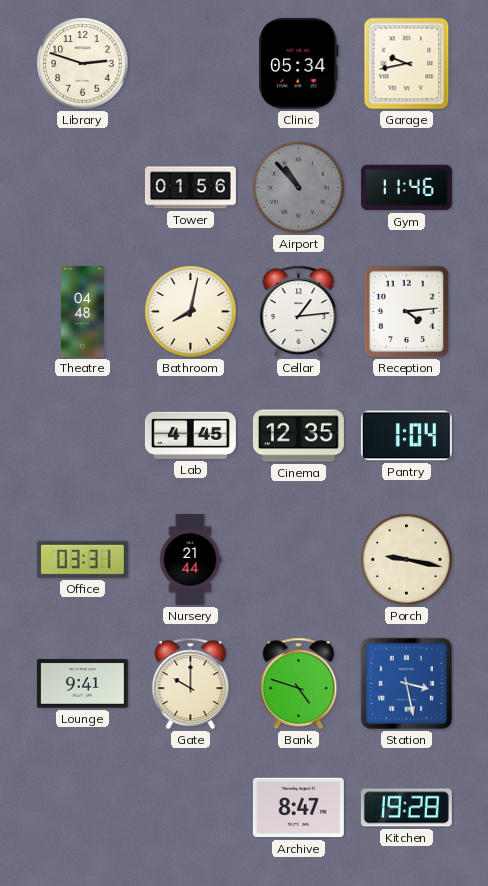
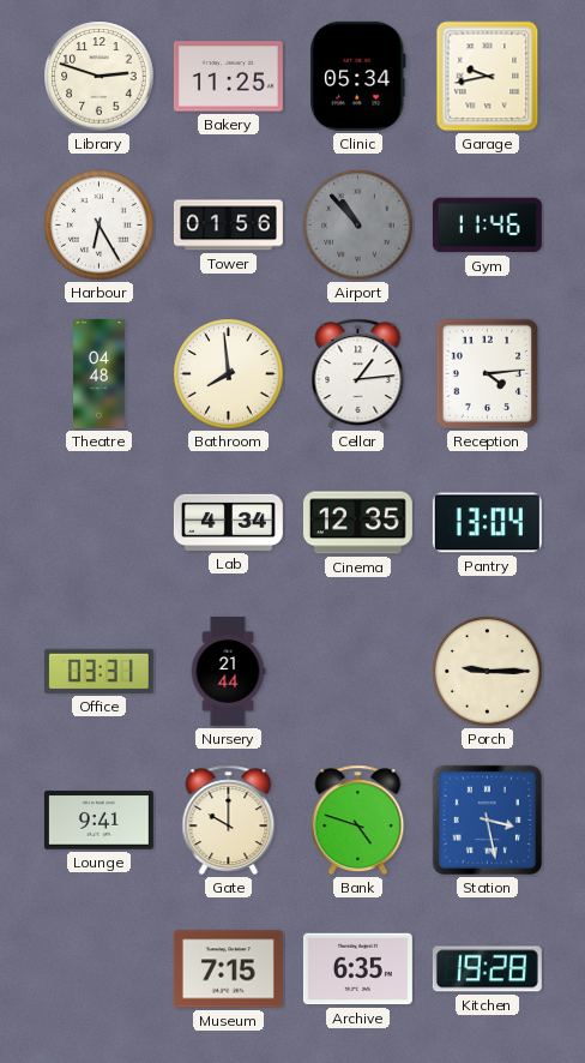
Bakery: none -> 11:25
Harbour: none -> 6:25
Bathroom: 8:02 -> 7:59
Lab: 4:45 -> 4:34
Pantry: 1:04 -> 13:04
Porch: 9:17 -> 9:15
Museum: none -> 7:15
Archive: 8:47 -> 6:35
